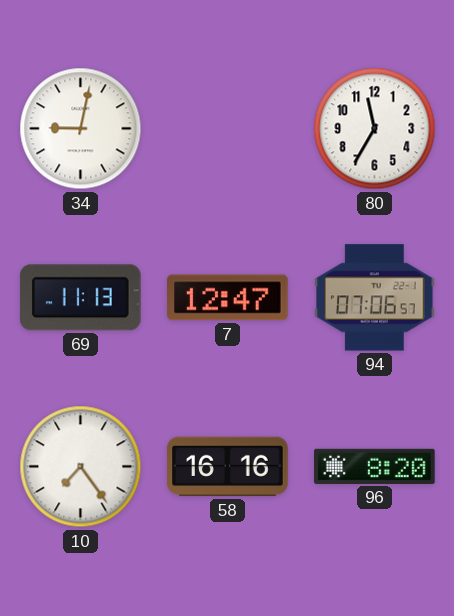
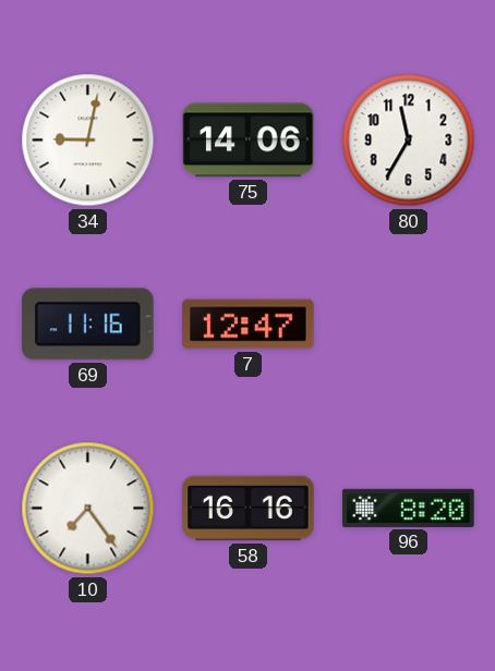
75: none -> 14:06
69: 11:13 -> 11:16
94: 07:06 -> none
